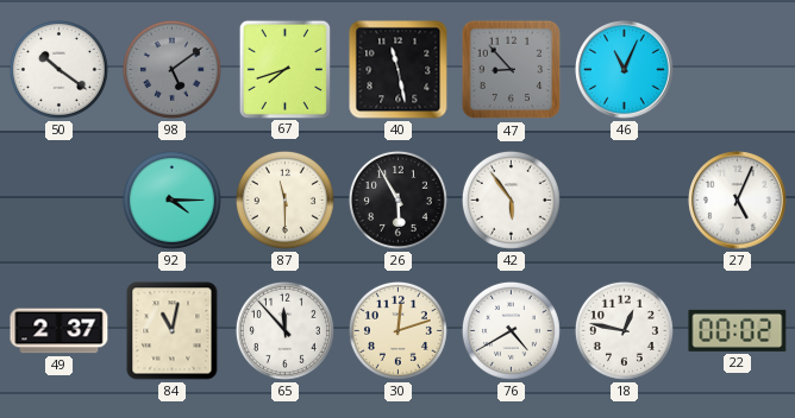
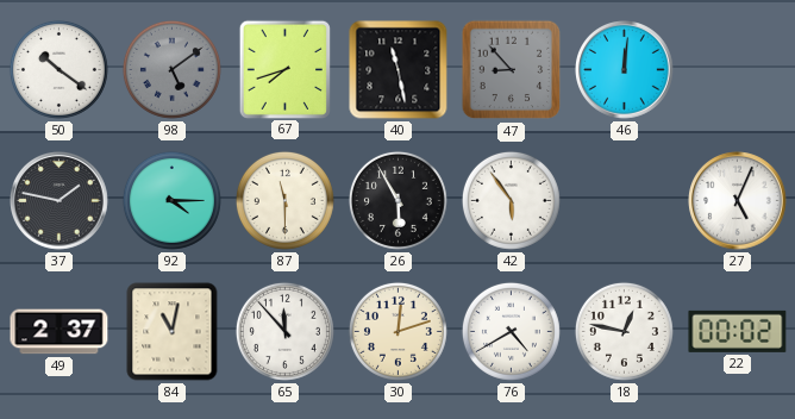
46: 11:04 -> 12:01
37: none -> 1:47
